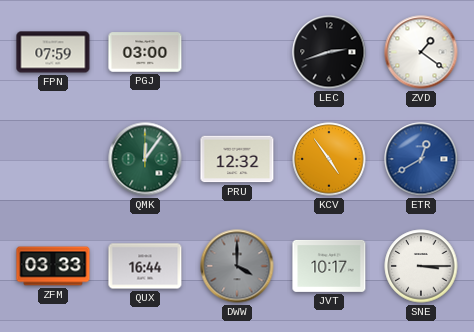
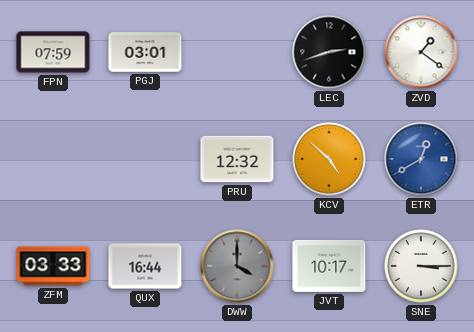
PGJ: 03:00 -> 03:01
QMK: 12:06 -> none
KCV: 4:54 -> 4:52
